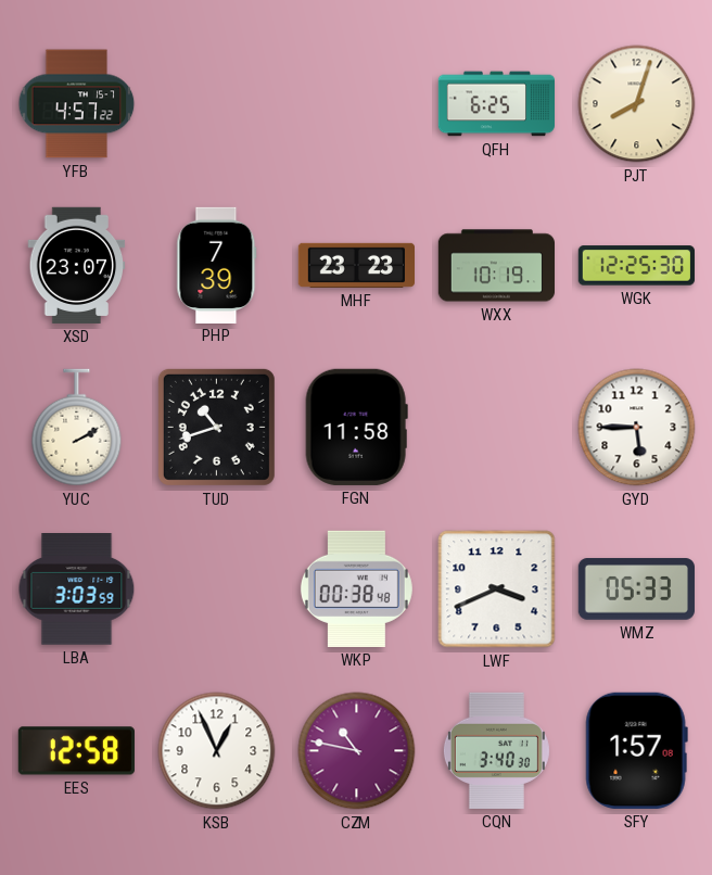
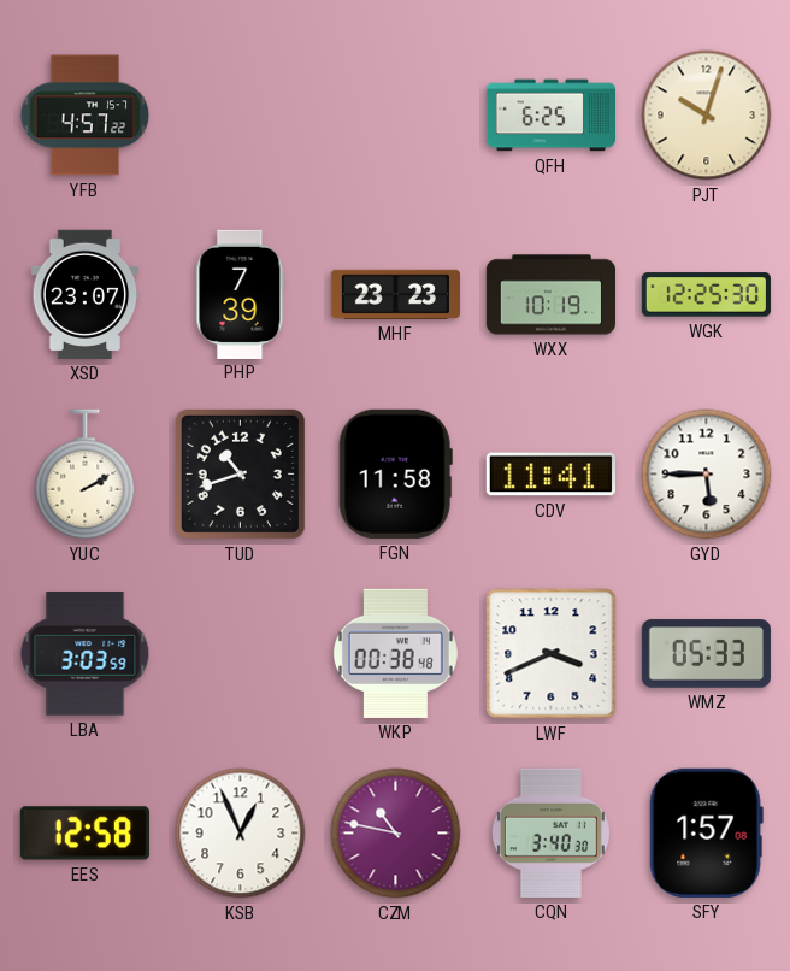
PJT: 8:03 -> 10:03
CDV: none -> 11:41
